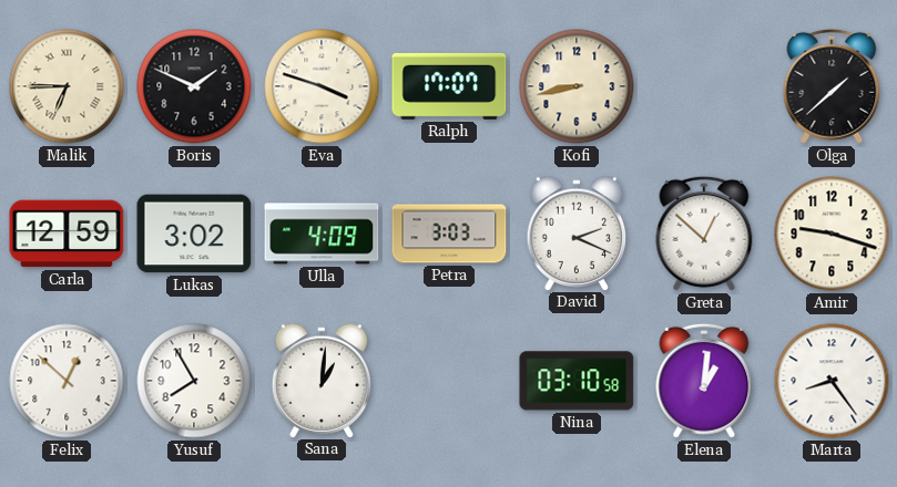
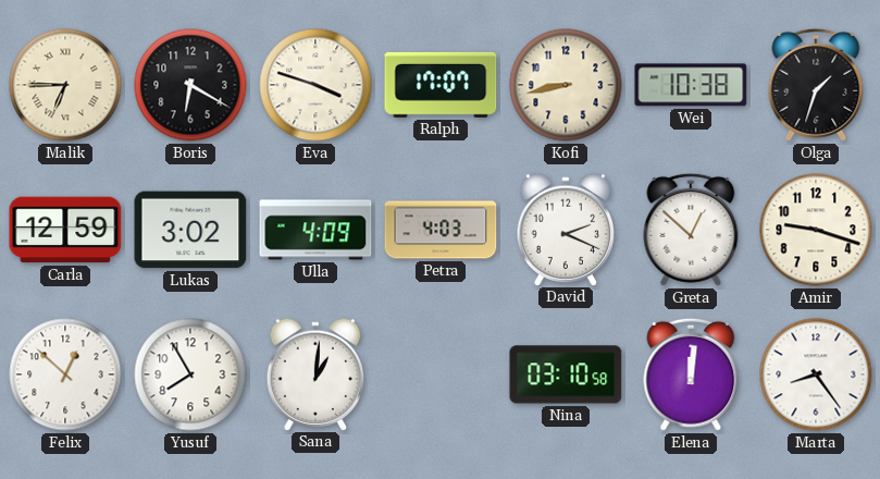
Boris: 1:49 -> 6:20
Wei: none -> 10:38
Olga: 1:38 -> 1:33
Petra: 3:03 -> 4:03
Elena: 1:01 -> 12:01
